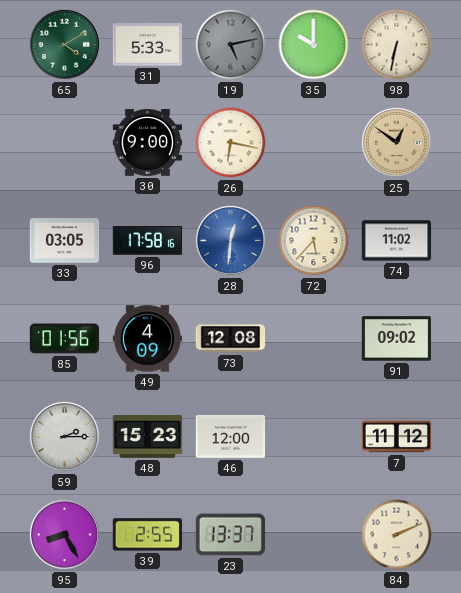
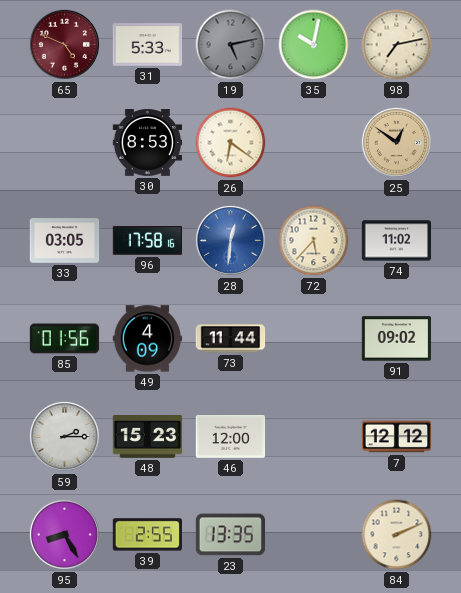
65: 4:10 -> 4:49
65 dial: green -> burgundy
35: 10:00 -> 10:02
98: 6:32 -> 7:13
30: 9:00 -> 8:53
26: 6:17 -> 6:21
73: 12:08 -> 11:44
7: 11:12 -> 12:12
23: 13:37 -> 13:35
